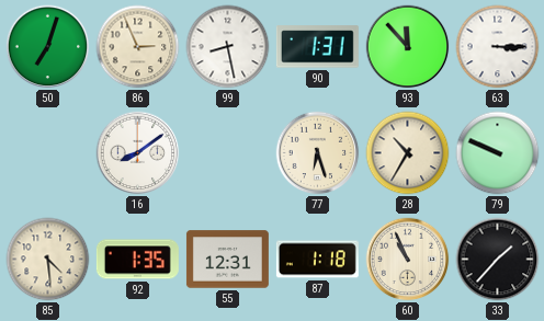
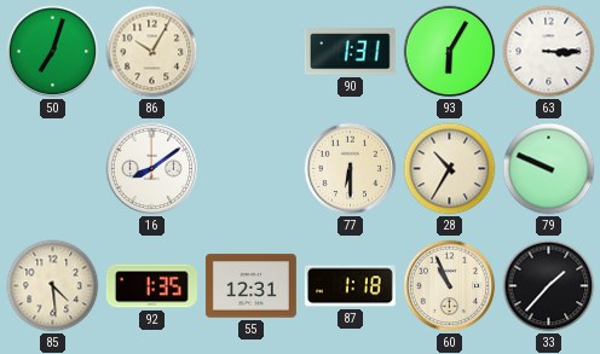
86: 2:56 -> 10:05
99: 8:28 -> none
93: 11:53 -> 6:05
77: 6:27 -> 6:30
